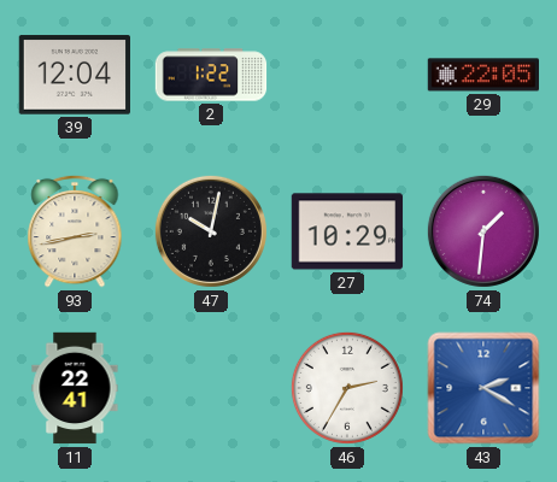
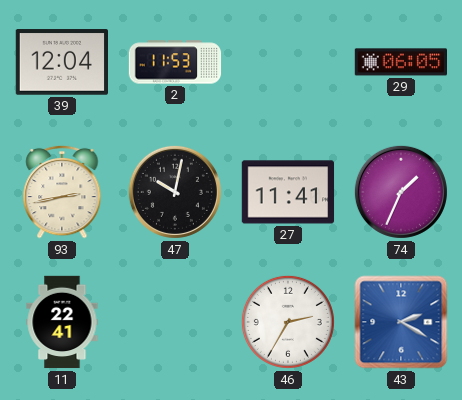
2: 1:22 -> 11:53
29: 22:05 -> 06:05
27: 10:29 -> 11:41
74: 1:31 -> 1:34
